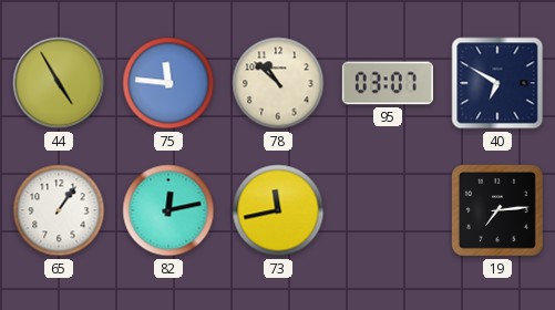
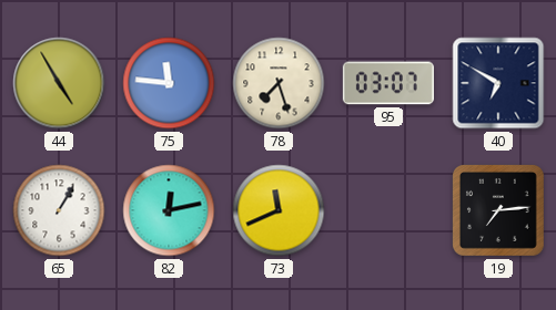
78: 10:52 -> 7:27
65: 1:06 -> 1:05
73: 11:43 -> 11:41
